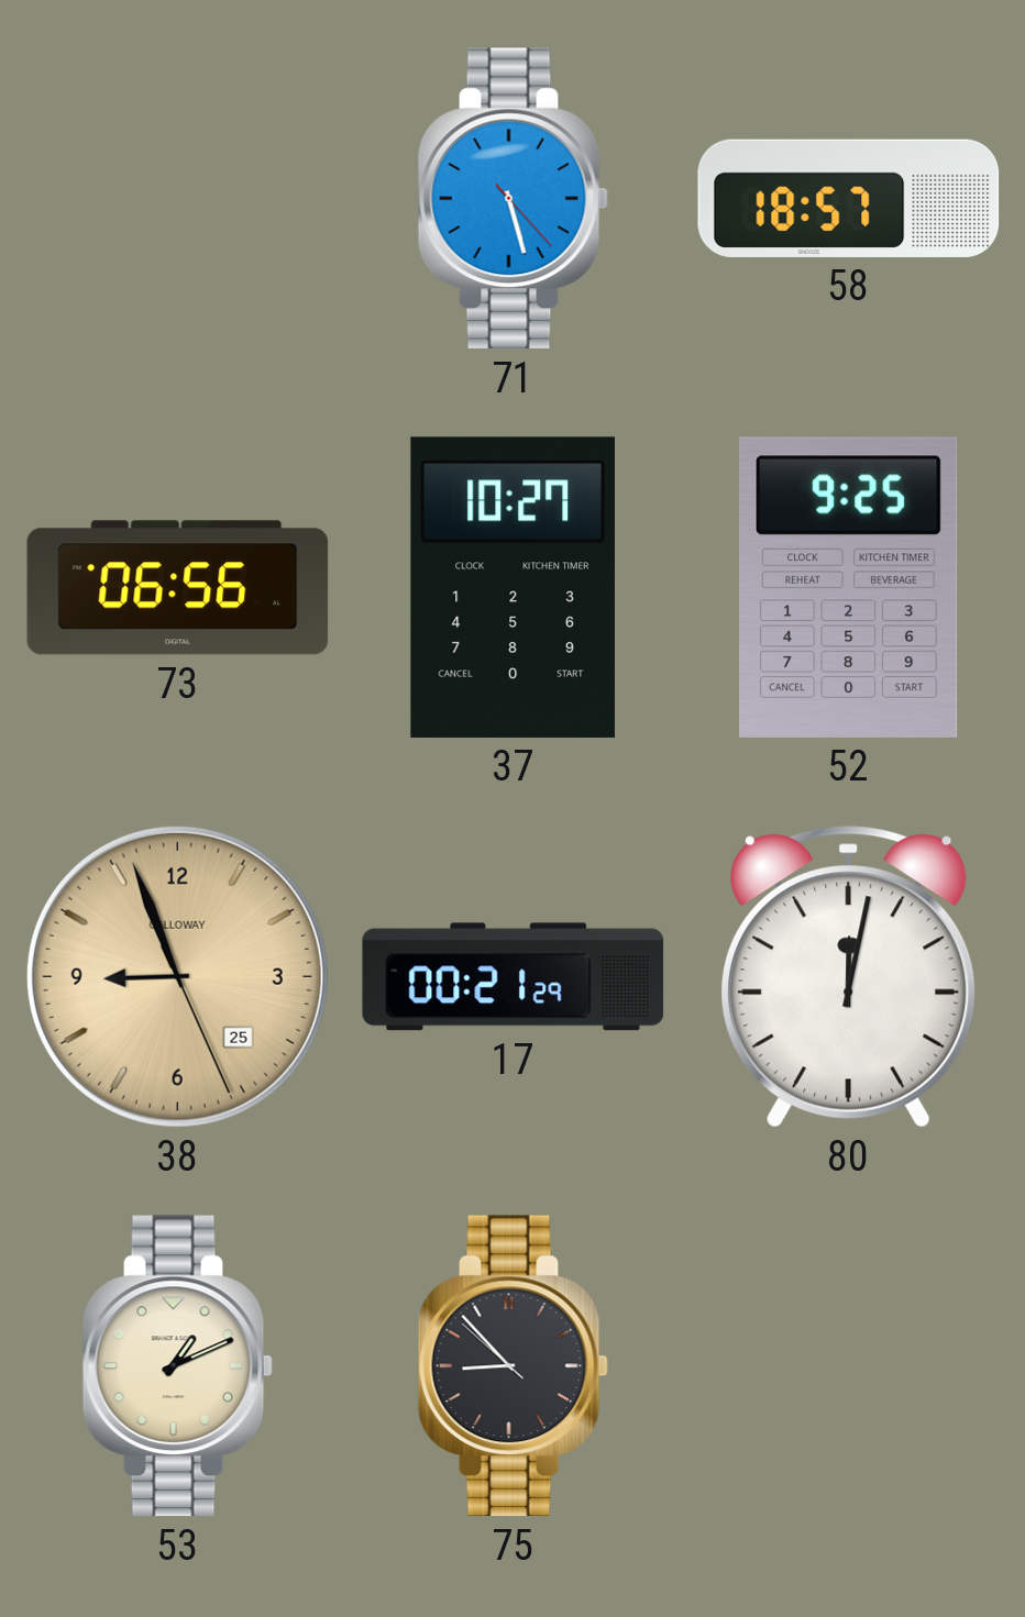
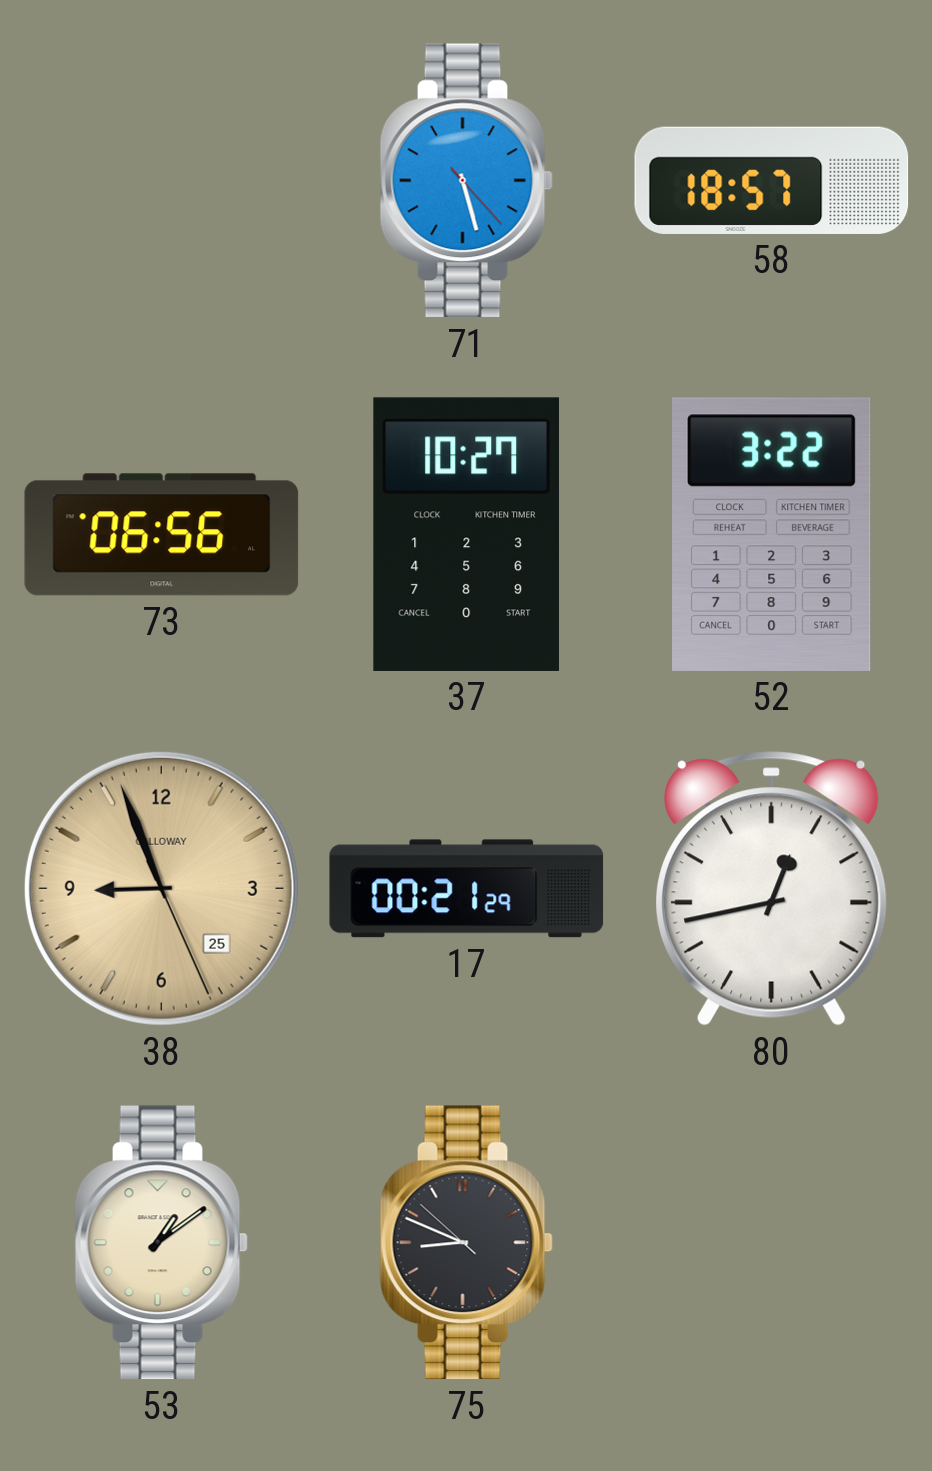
52: 9:25 -> 3:22
80: 12:02 -> 12:43
53: 1:11 -> 1:09
75: 8:52 -> 8:48
